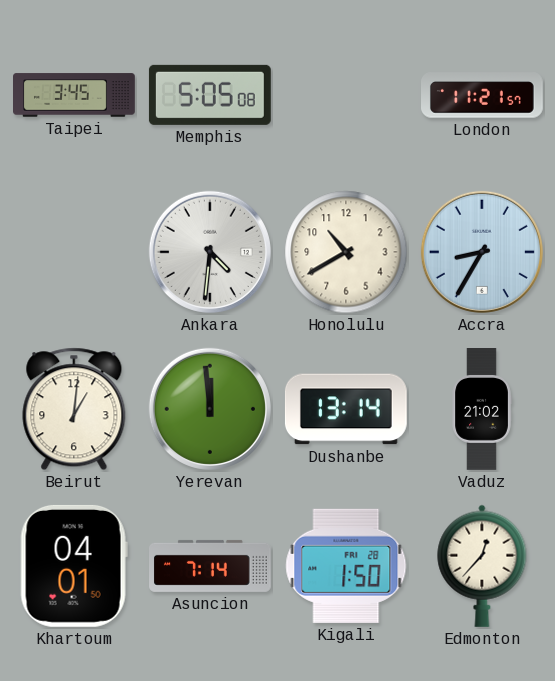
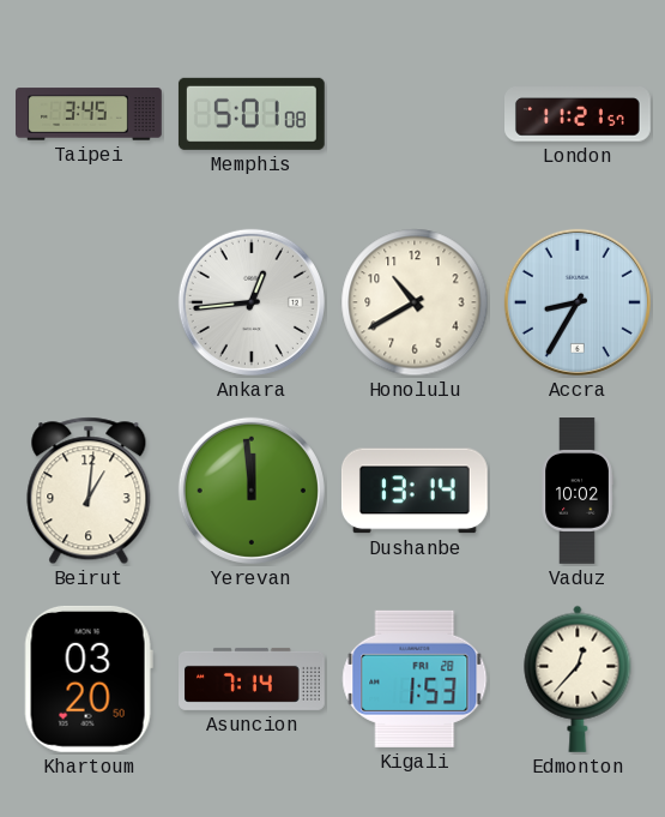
Memphis: 5:05 -> 5:01
Ankara: 4:31 -> 12:44
Vaduz: 21:02 -> 10:02
Khartoum: 04:01 -> 03:20
Kigali: 1:50 -> 1:53
